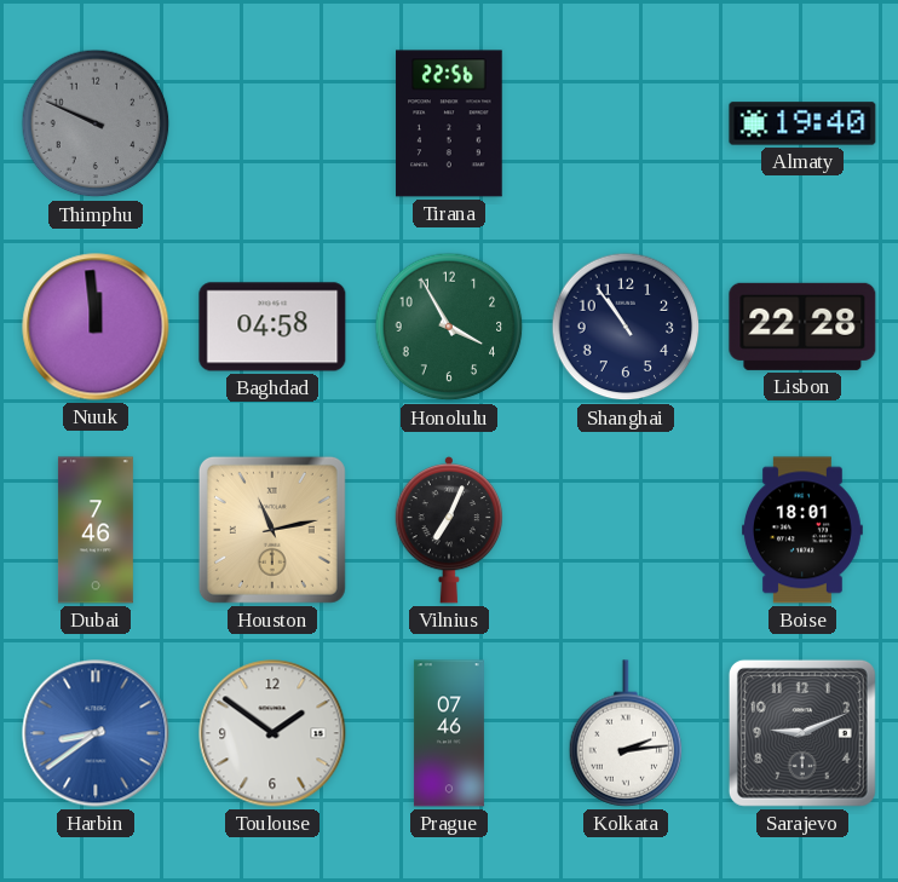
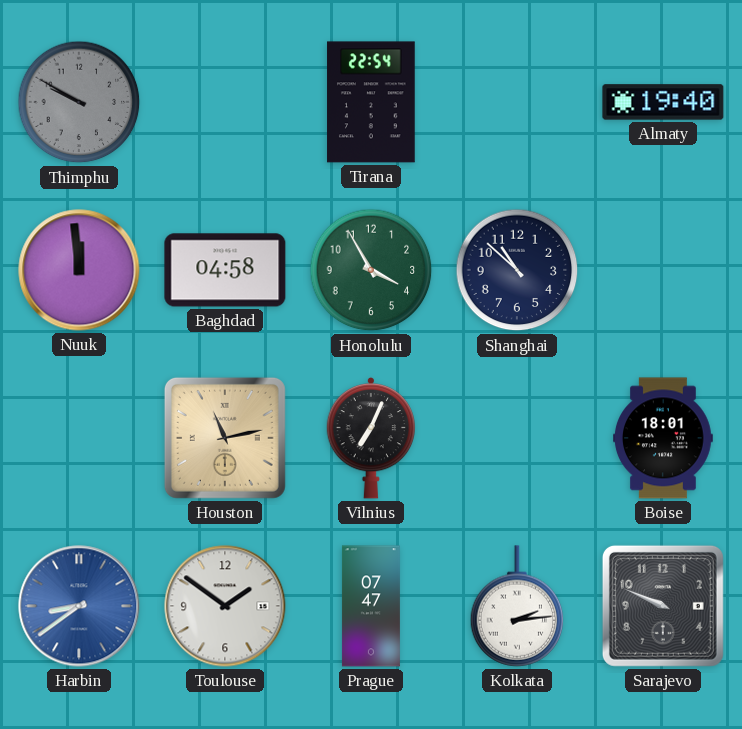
Thimphu: 9:49 -> 9:50
Tirana: 22:56 -> 22:54
Shanghai: 10:54 -> 10:52
Lisbon: 22:28 -> none
Dubai: 7:46 -> none
Prague: 07:46 -> 07:47
Sarajevo: 9:11 -> 9:49
